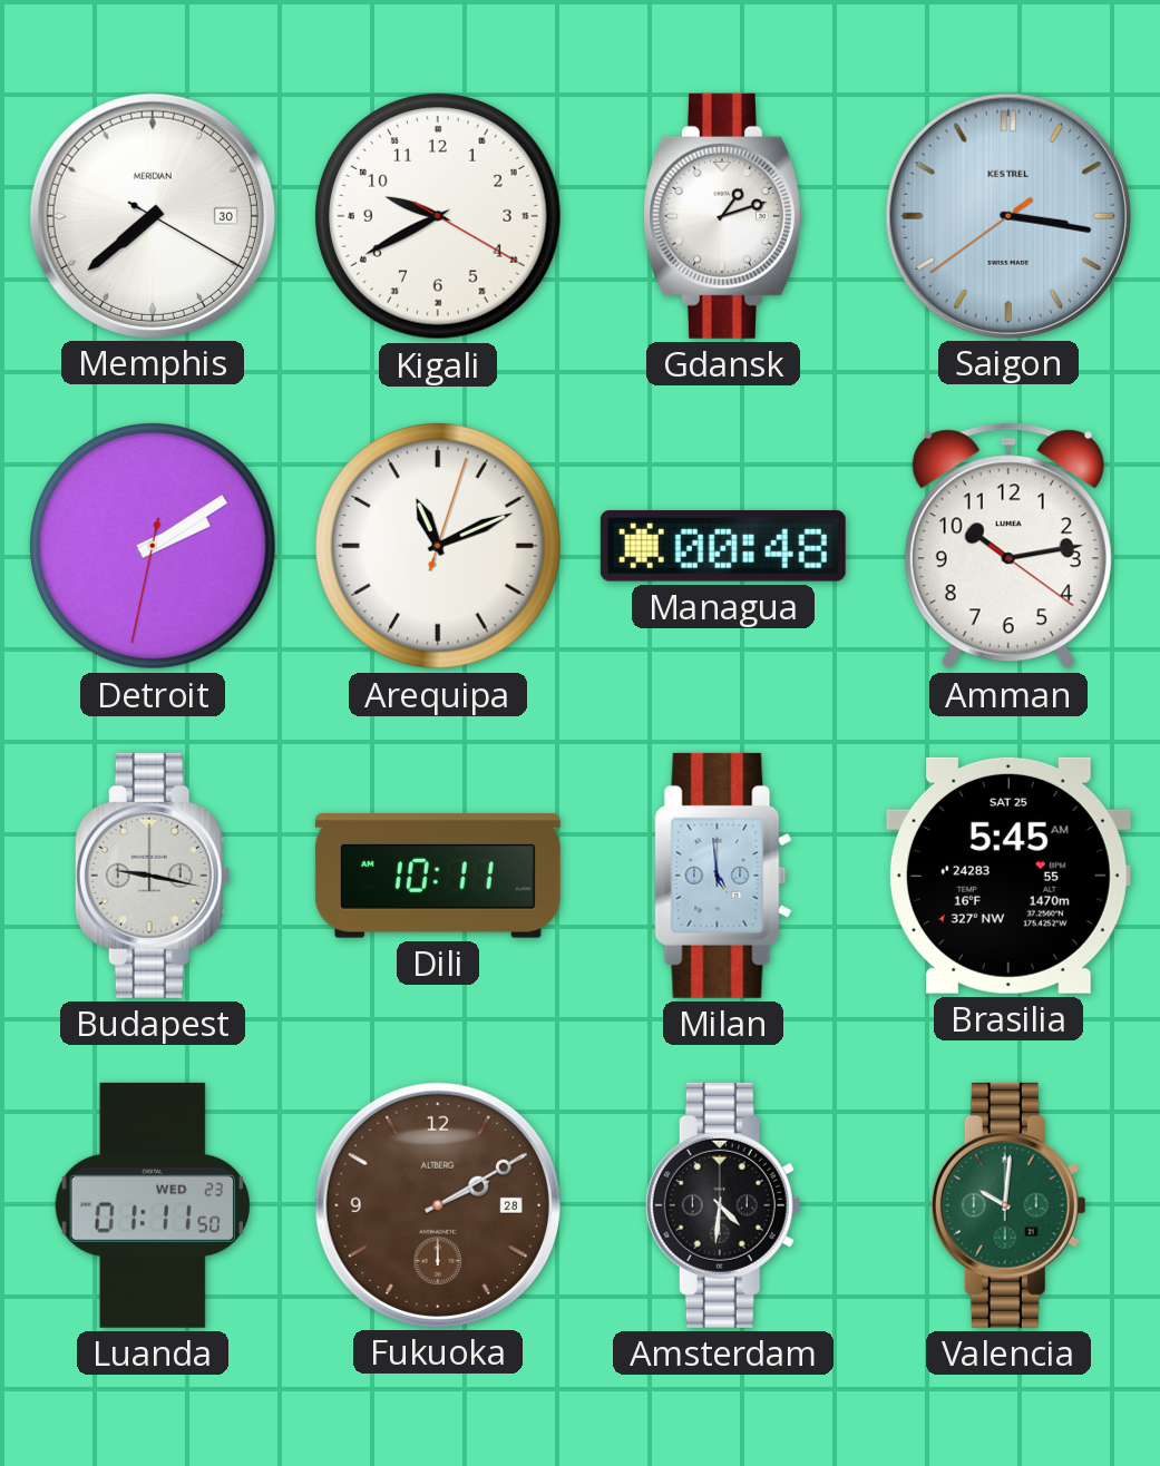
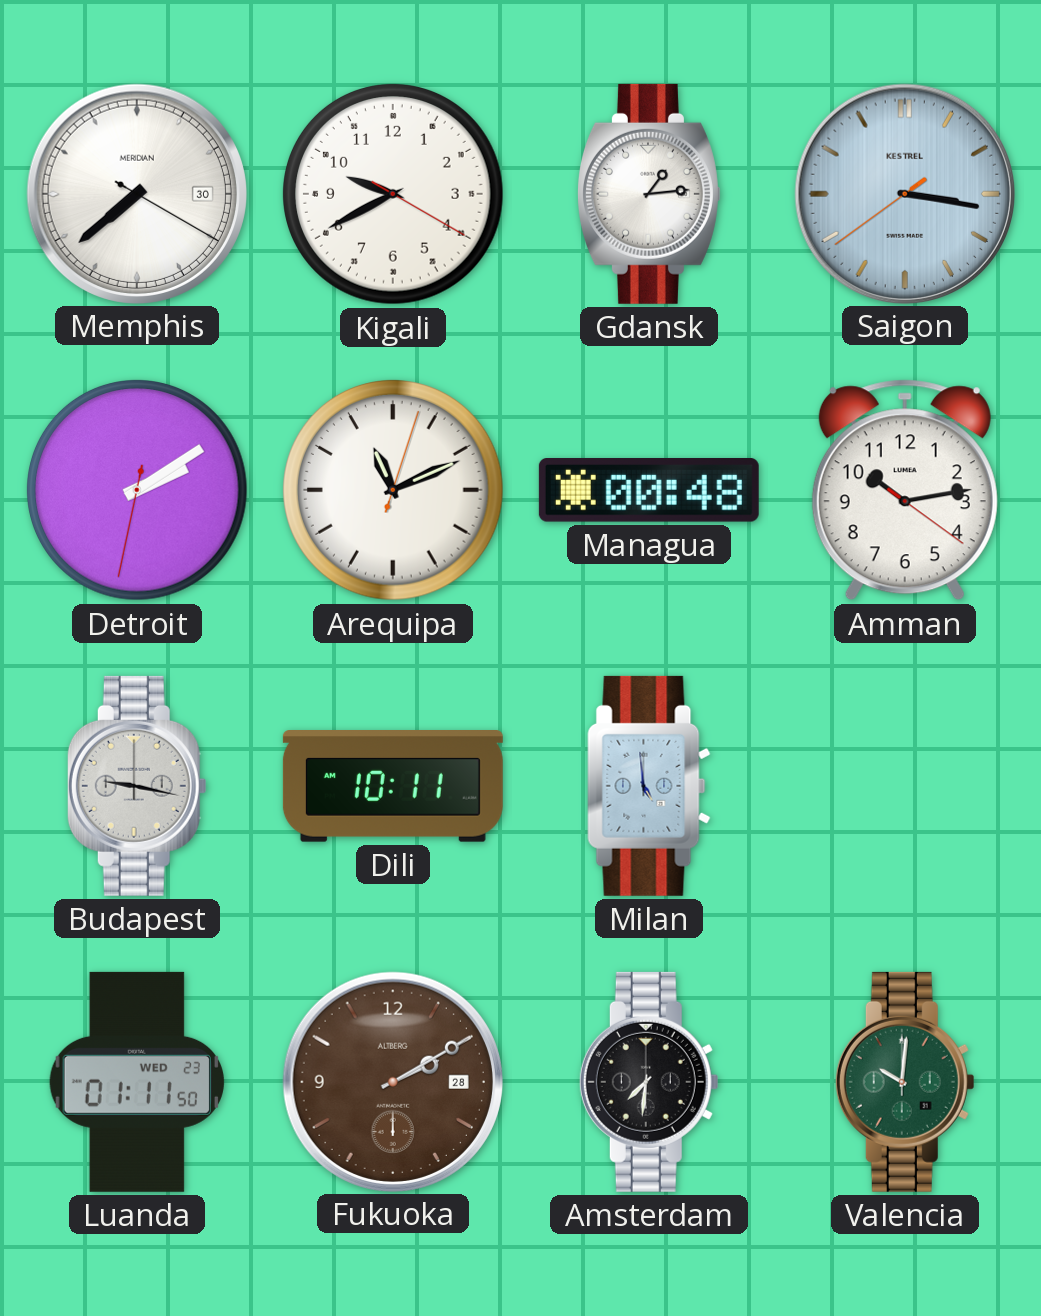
Gdansk: 1:12 -> 1:14
Brasilia: 5:45 -> none
Amsterdam: 4:31 -> 7:31
